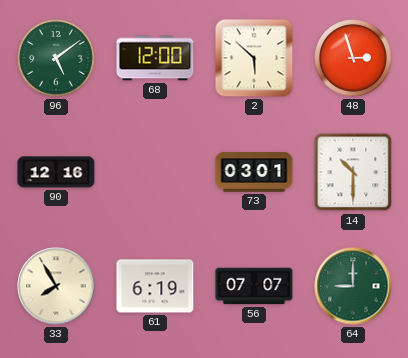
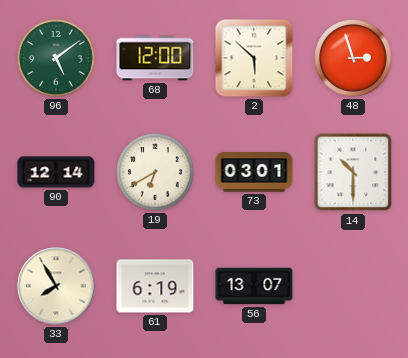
90: 12:16 -> 12:14
19: none -> 6:40
56: 07:07 -> 13:07
64: 9:00 -> none
